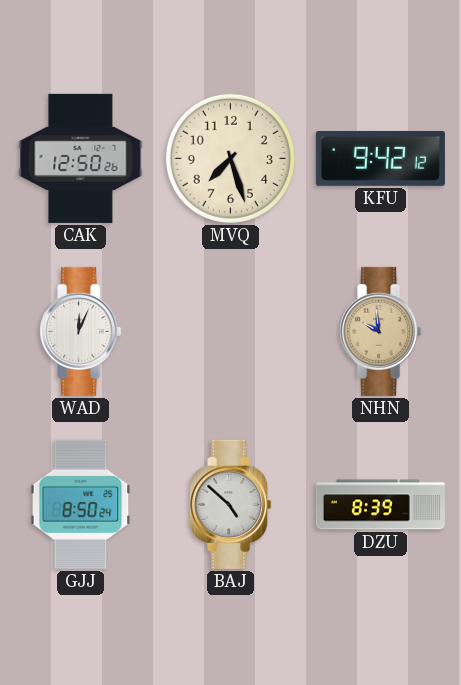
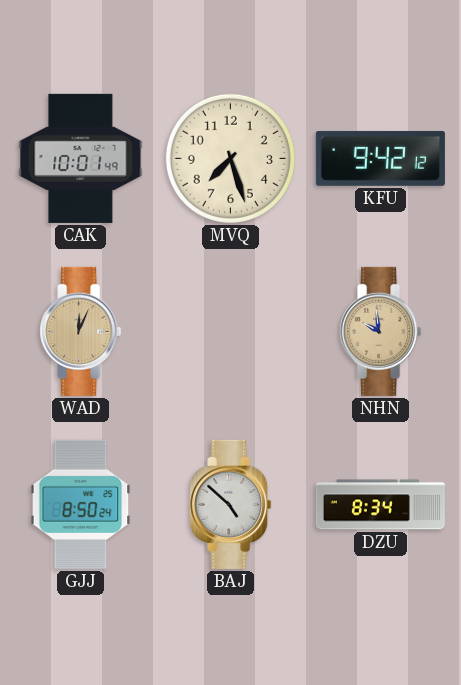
CAK: 12:50 -> 10:01
WAD dial: white -> champagne
DZU: 8:39 -> 8:34
